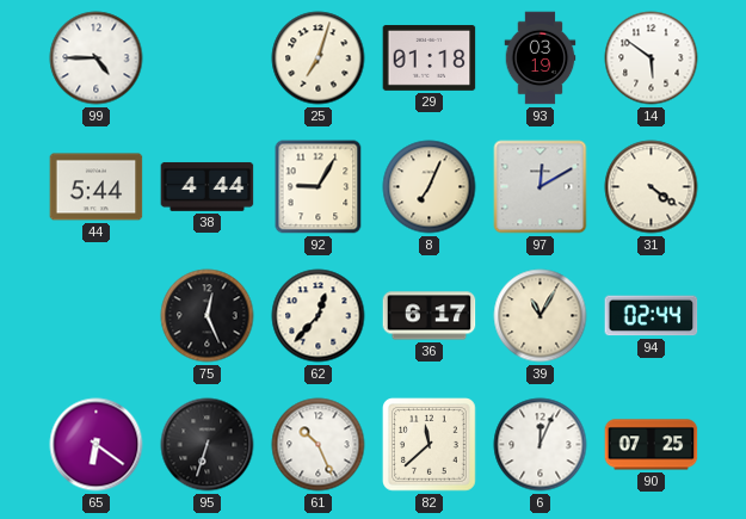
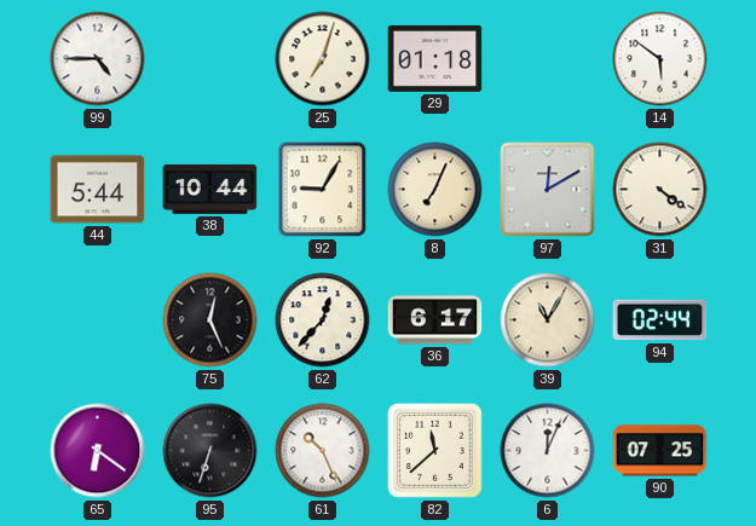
93: 03:19 -> none
38: 4:44 -> 10:44
